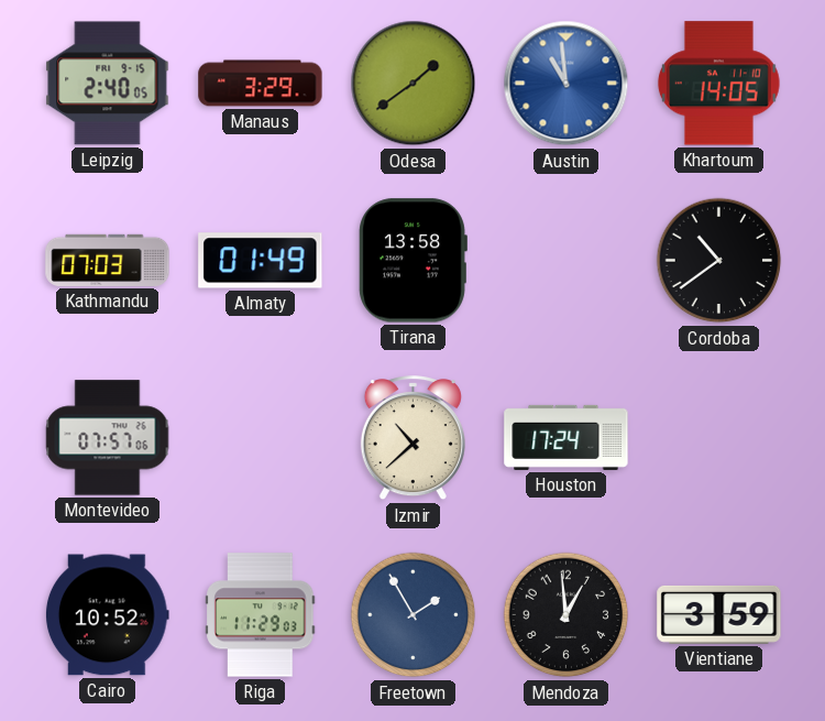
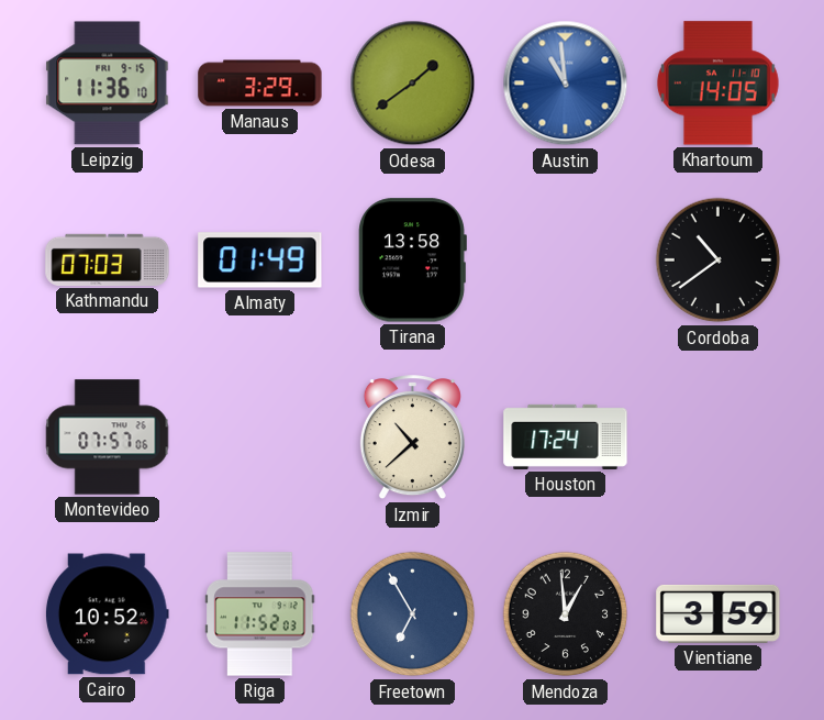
Leipzig: 2:40 -> 11:36
Riga: 11:29 -> 11:52
Freetown: 1:55 -> 6:55
